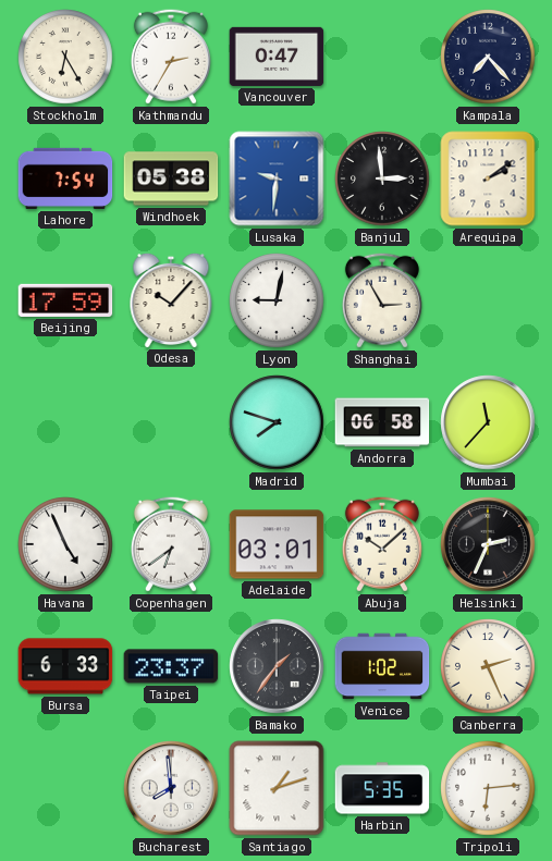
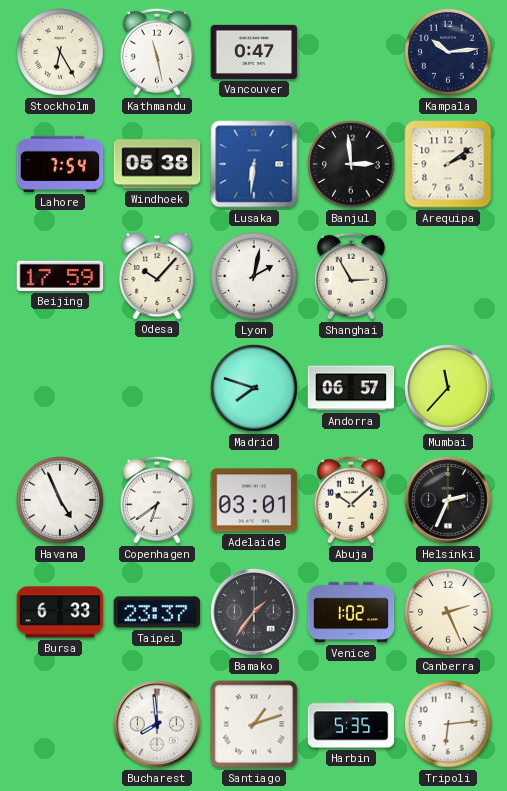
Kathmandu: 2:35 -> 11:28
Kampala: 7:23 -> 10:14
Lusaka: 9:31 -> 6:31
Lyon: 9:02 -> 2:02
Andorra: 06:58 -> 06:57
